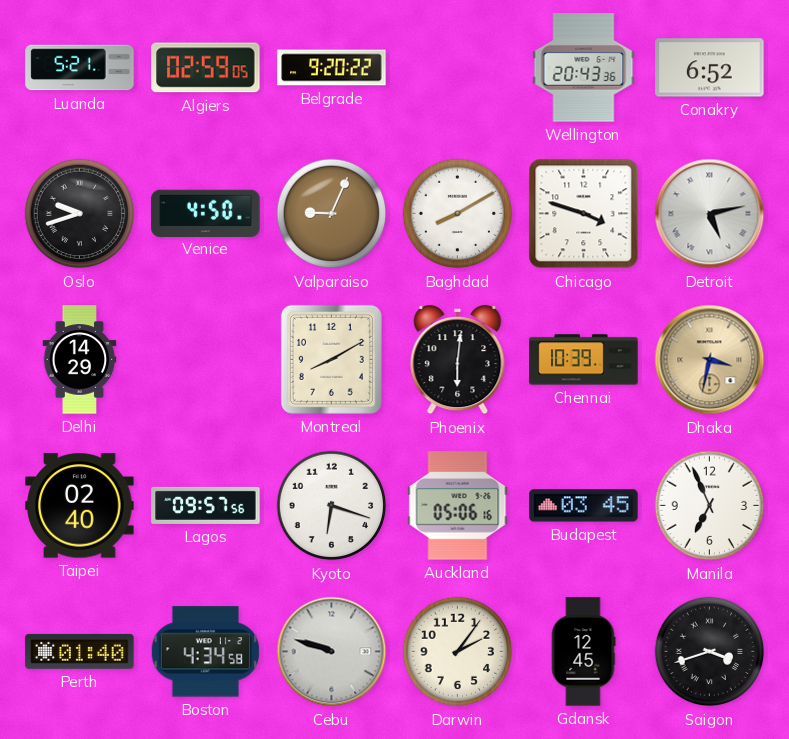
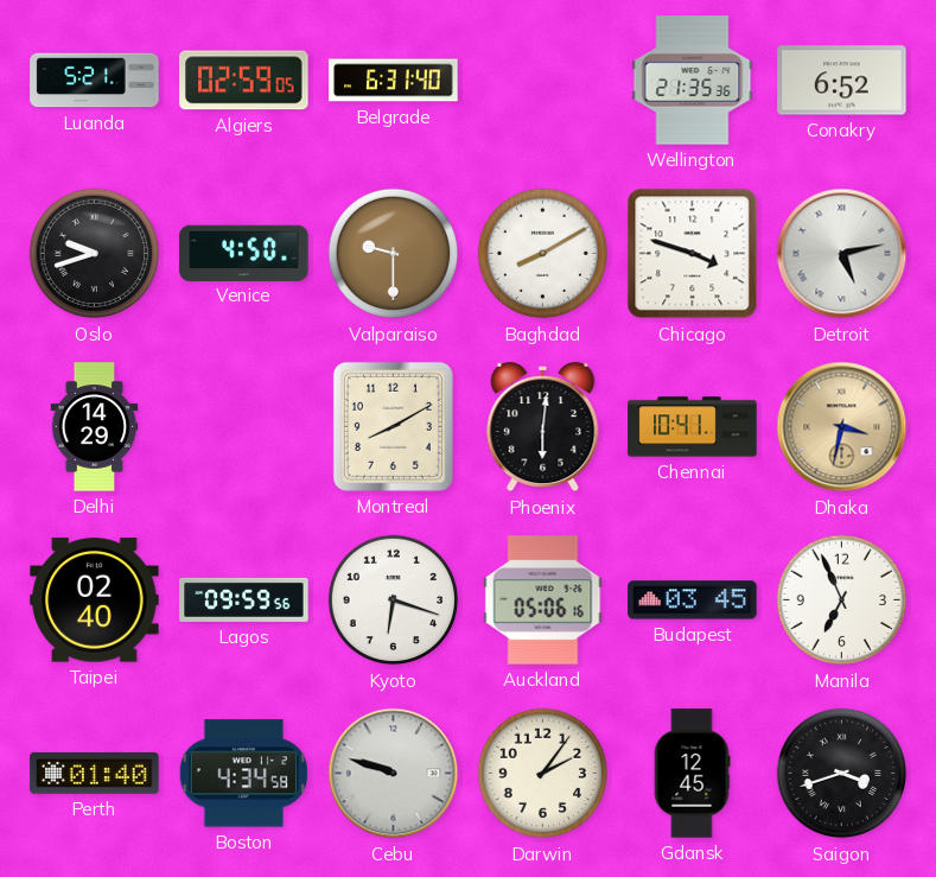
Belgrade: 9:20 -> 6:31
Wellington: 20:43 -> 21:35
Valparaiso: 9:04 -> 9:30
Chennai: 10:39 -> 10:41
Lagos: 09:57 -> 09:59
